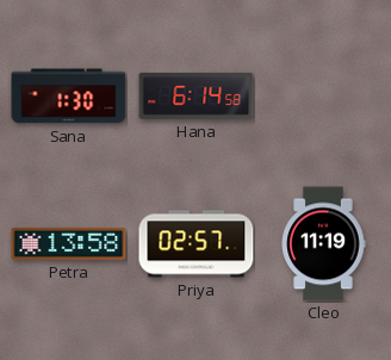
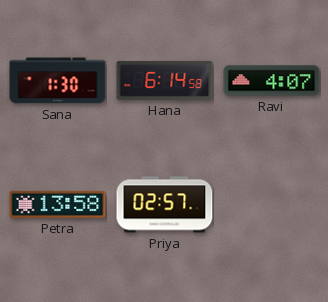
Ravi: none -> 4:07
Cleo: 11:19 -> none
